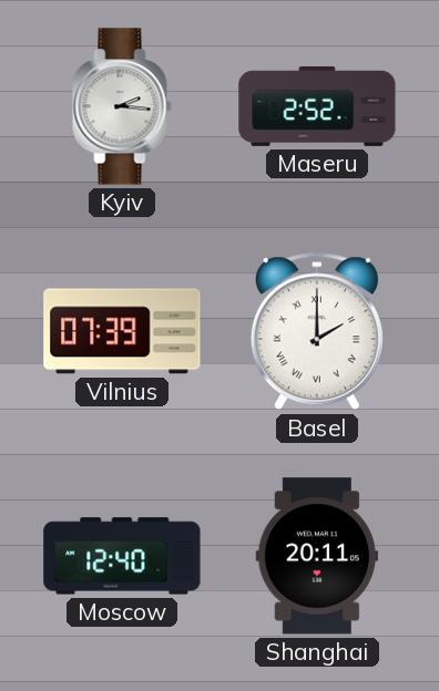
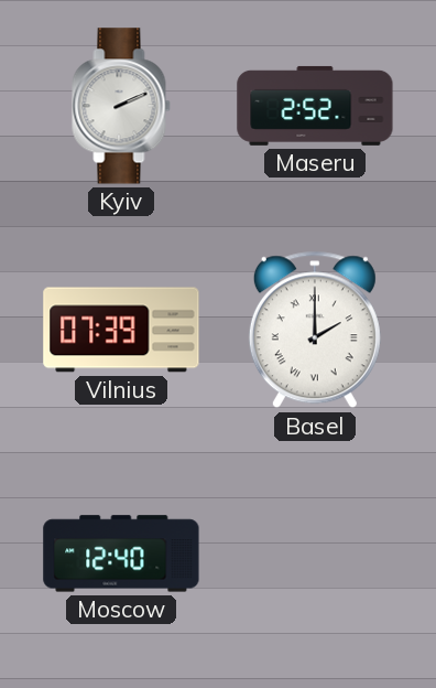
Kyiv: 2:16 -> 2:11
Shanghai: 20:11 -> none
